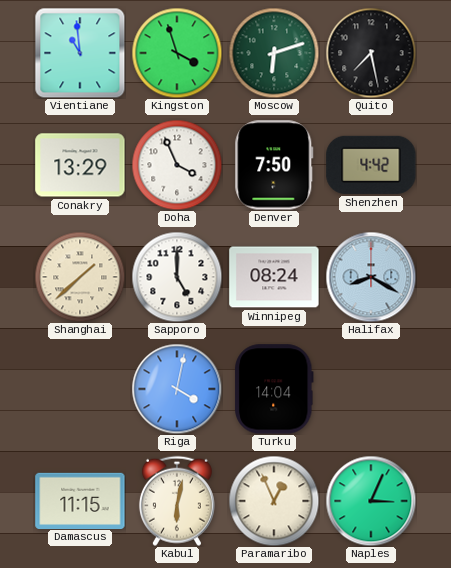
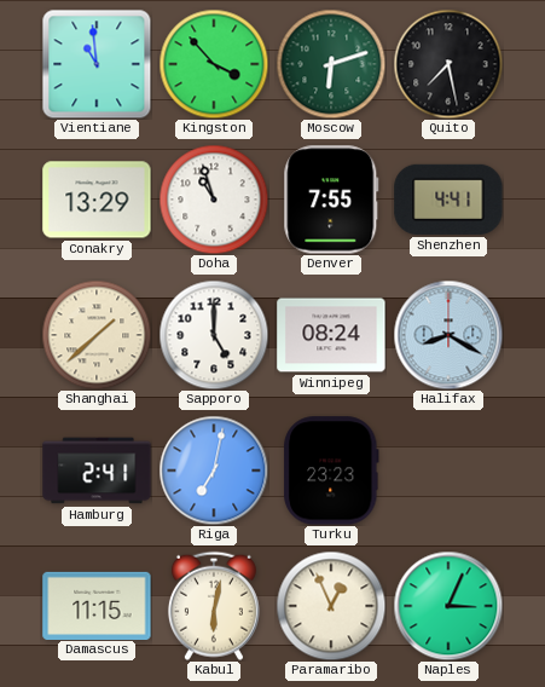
Kingston: 3:57 -> 3:53
Doha: 3:56 -> 10:57
Denver: 7:50 -> 7:55
Shenzhen: 4:42 -> 4:41
Hamburg: none -> 2:41
Riga: 4:02 -> 7:02
Turku: 14:04 -> 23:23
